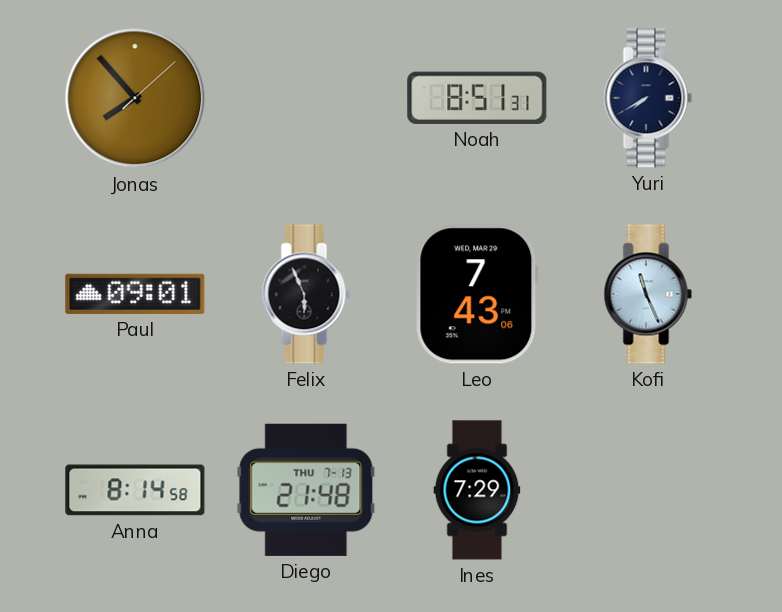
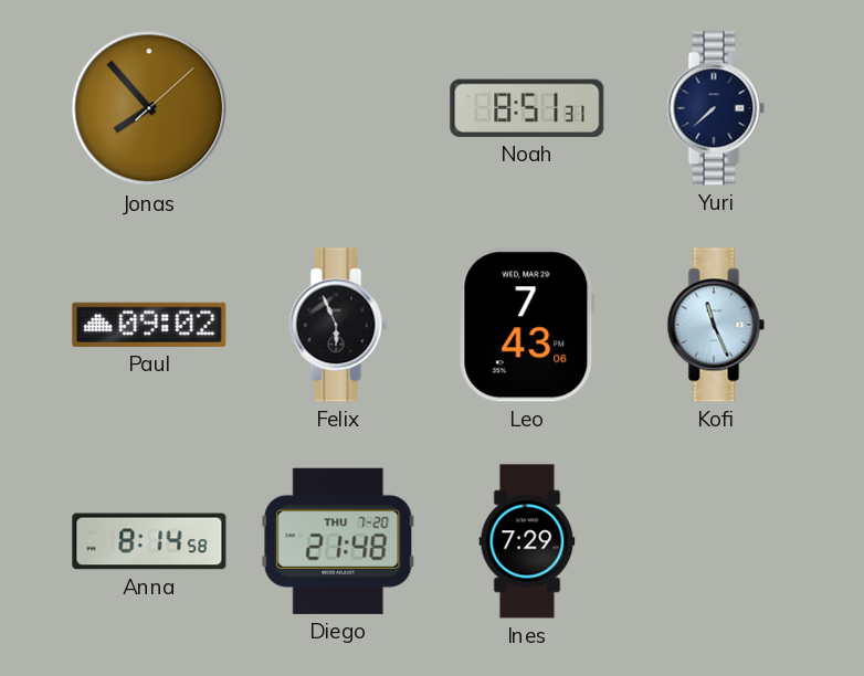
Yuri: 7:40 -> 7:38
Paul: 09:01 -> 09:02
Diego date: THU 7-13 -> THU 7-20
